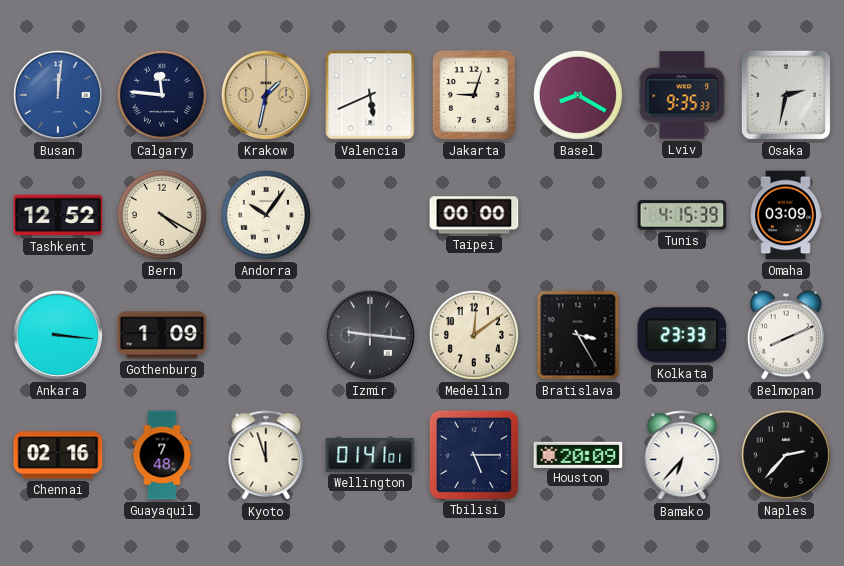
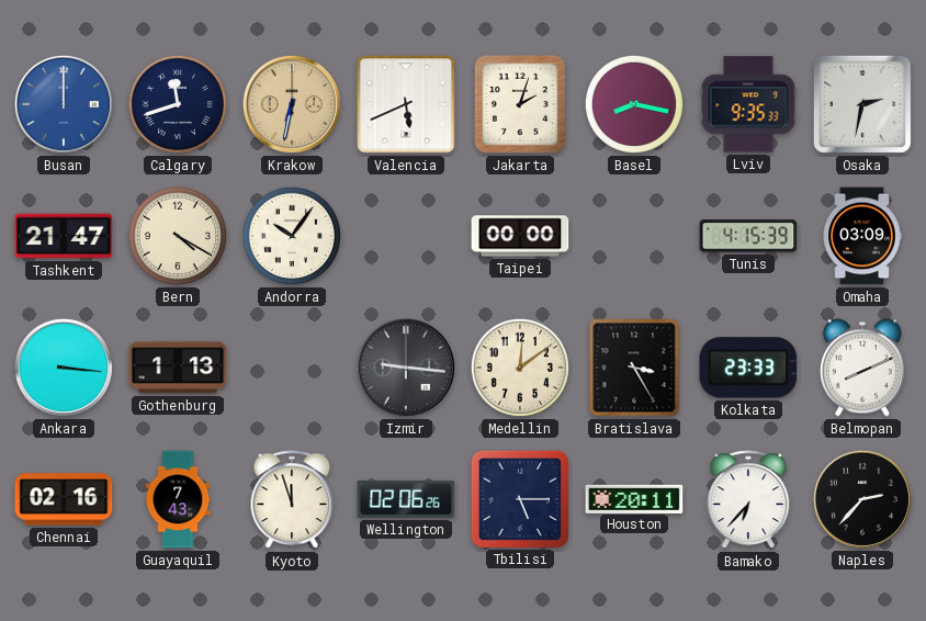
Busan: 12:01 -> 12:00
Calgary: 11:46 -> 11:42
Krakow: 1:32 -> 6:32
Jakarta: 9:03 -> 2:03
Basel: 8:20 -> 8:17
Tashkent: 12:52 -> 21:47
Gothenburg: 1:09 -> 1:13
Guayaquil: 7:48 -> 7:43
Wellington: 01:41 -> 02:06
Houston: 20:09 -> 20:11
